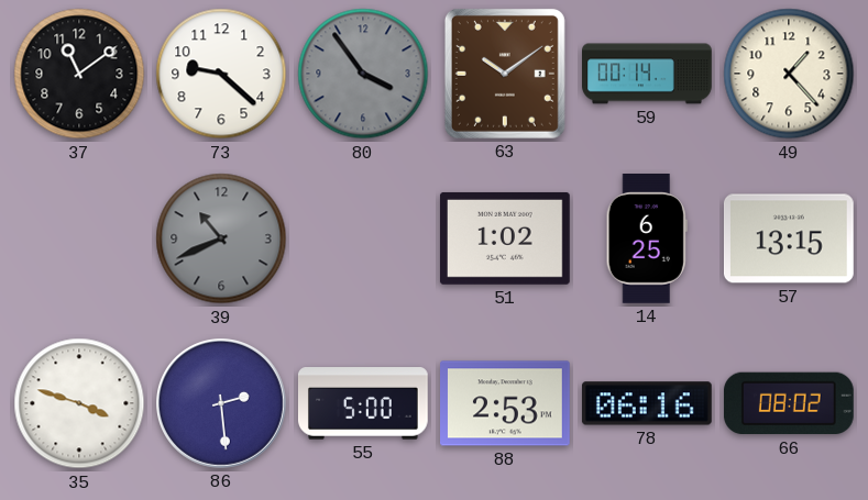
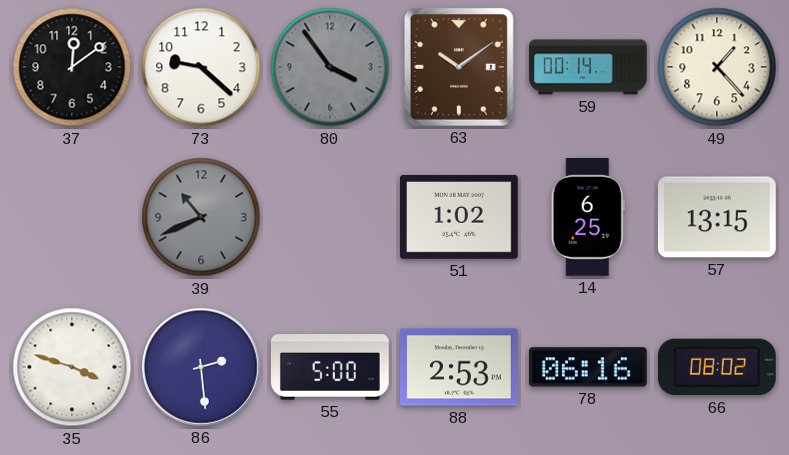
37: 11:09 -> 12:09
